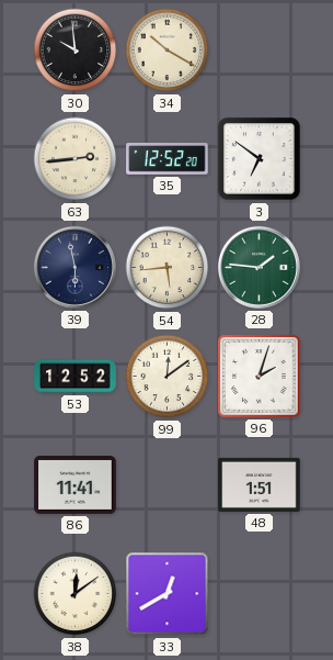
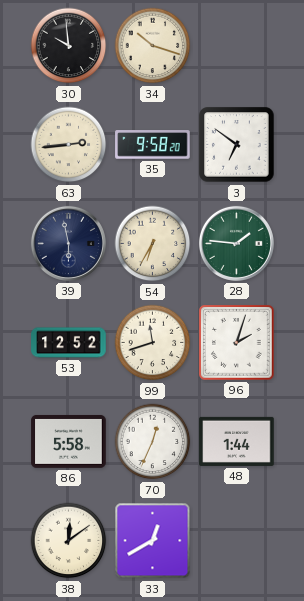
34: 10:20 -> 10:18
35: 12:52 -> 9:58
54: 5:44 -> 6:35
99: 12:09 -> 11:42
86: 11:41 -> 5:58
70: none -> 12:34
48: 1:51 -> 1:44
